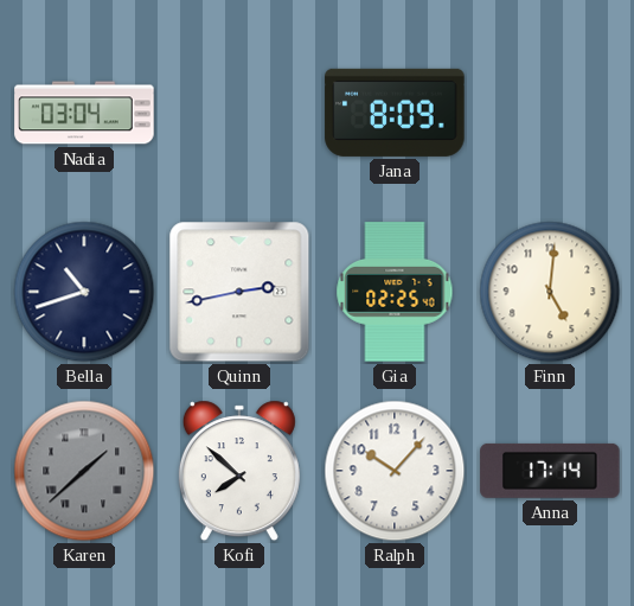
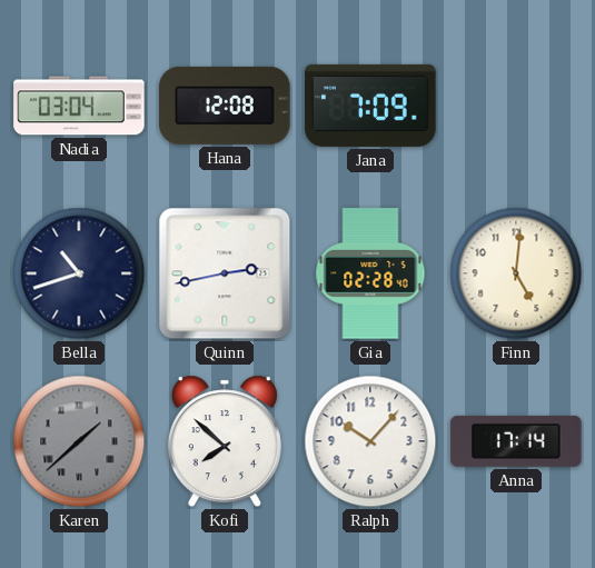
Hana: none -> 12:08
Jana: 8:09 -> 7:09
Gia: 02:25 -> 02:28
